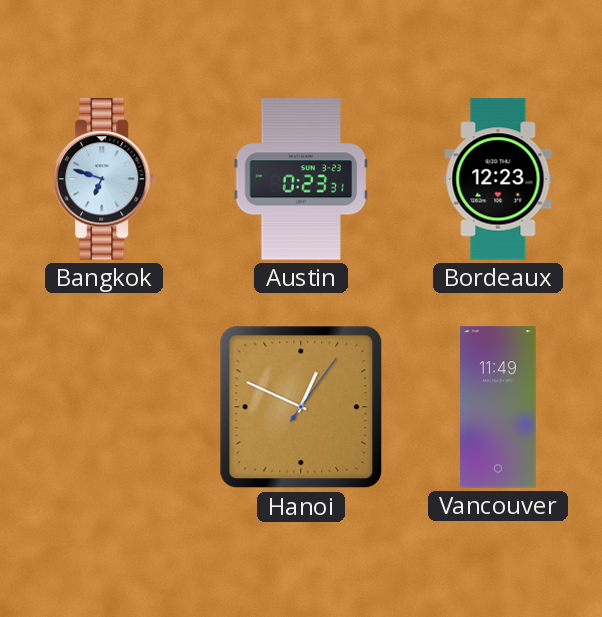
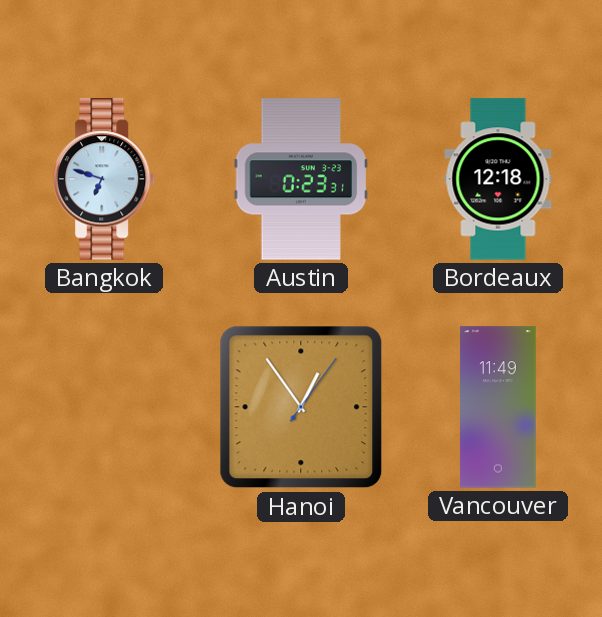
Bordeaux: 12:23 -> 12:18
Hanoi: 12:49 -> 12:54
